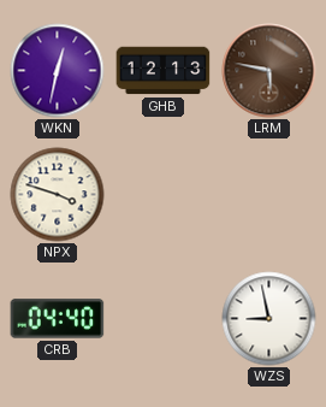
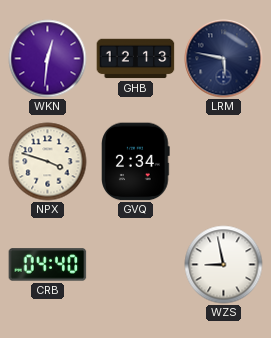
WKN: 12:32 -> 12:31
LRM dial: brown -> navy
GVQ: none -> 2:34
